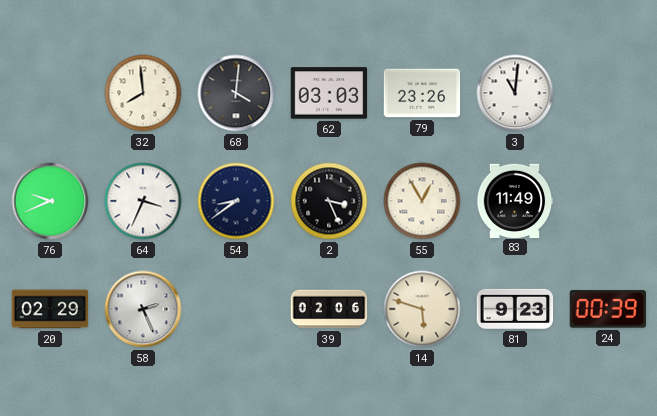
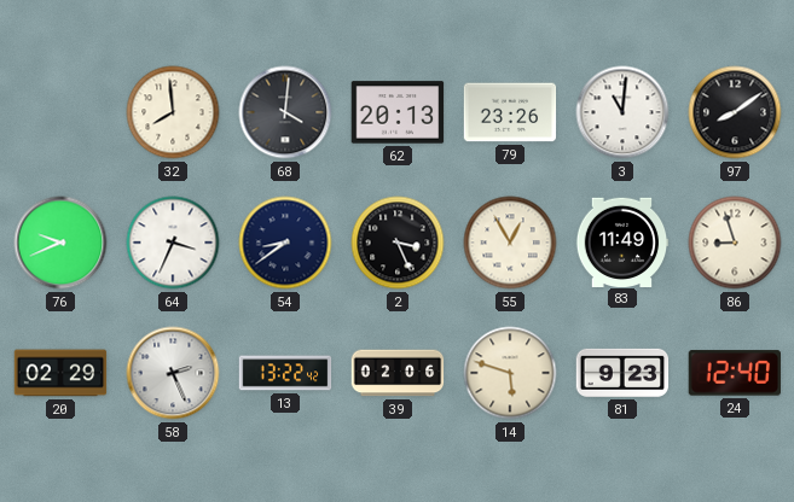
62: 03:03 -> 20:13
97: none -> 8:09
86: none -> 8:57
13: none -> 13:22
24: 00:39 -> 12:40
